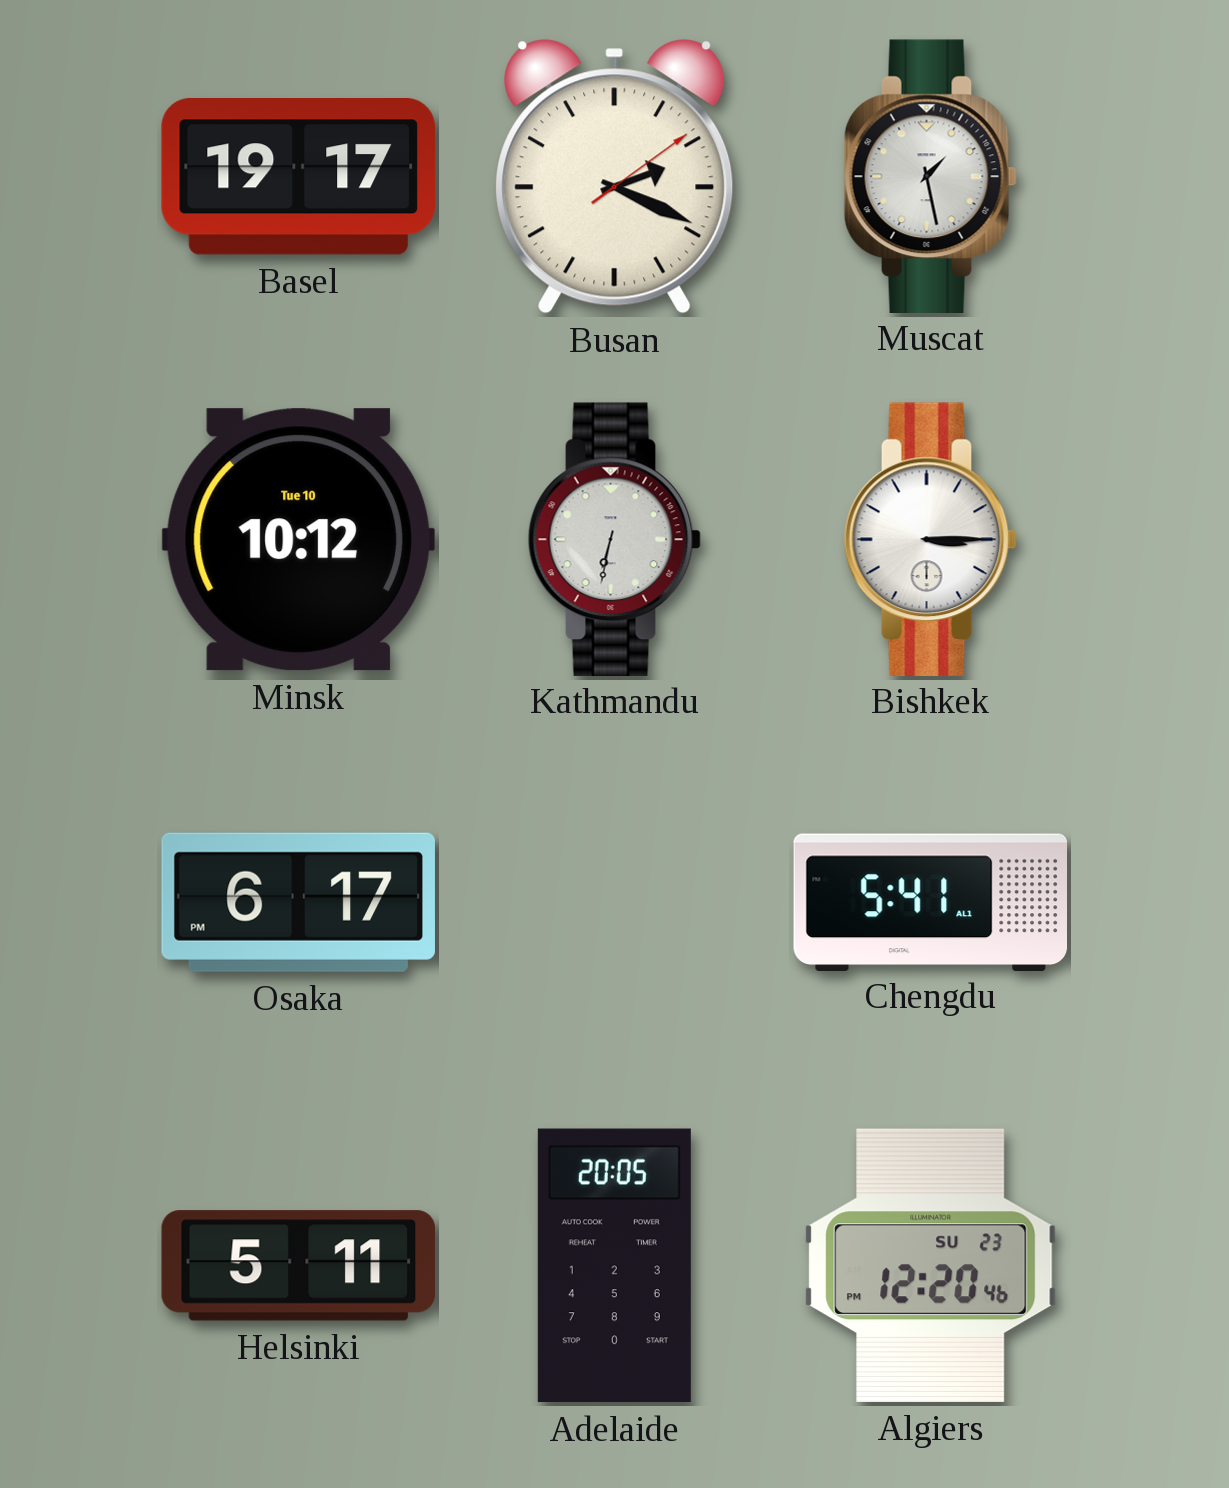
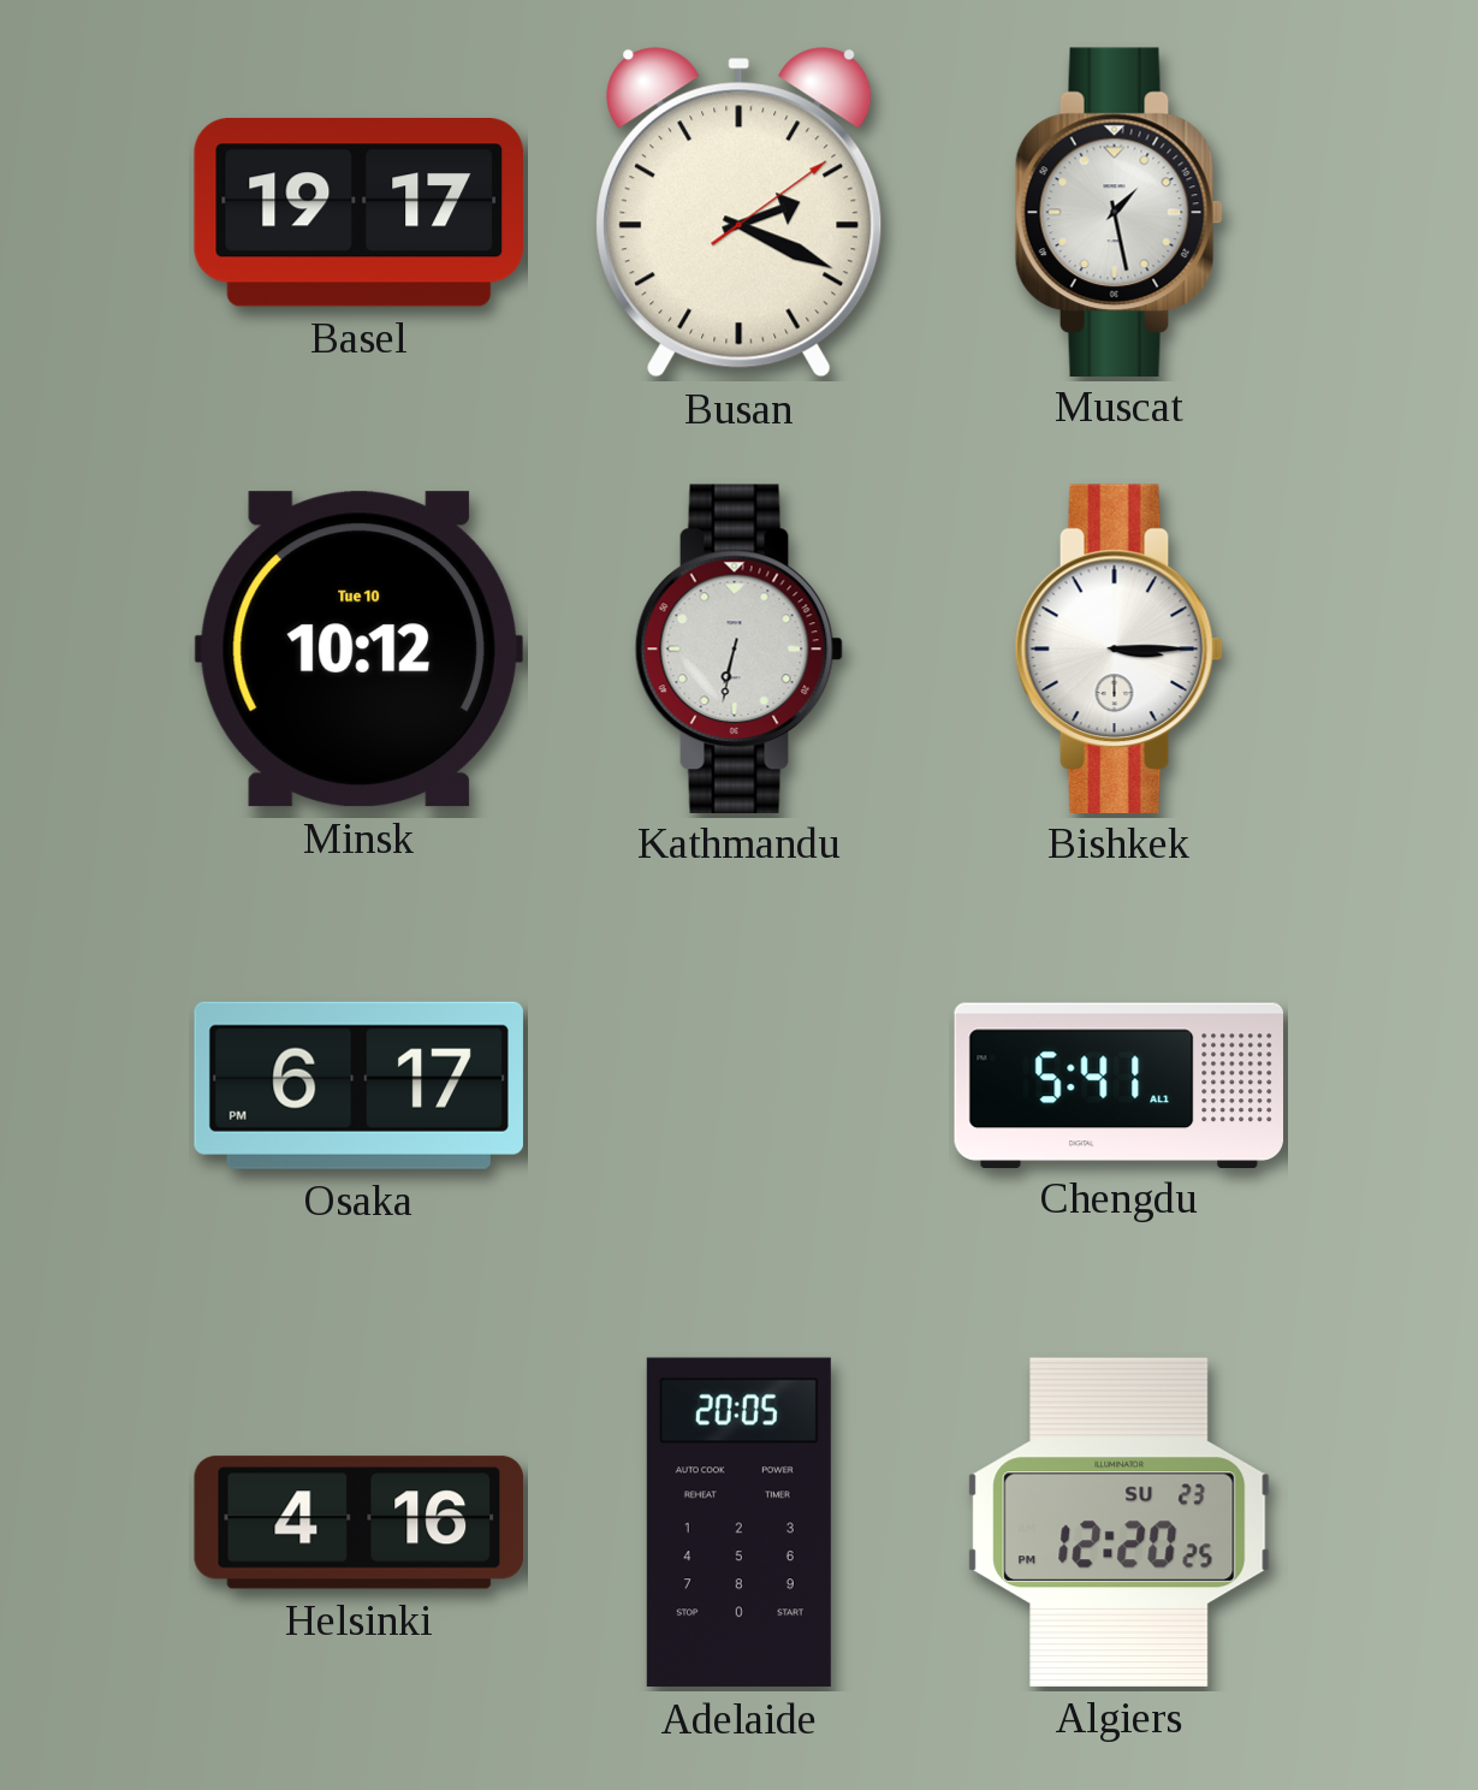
Helsinki: 5:11 -> 4:16
Algiers: 12:20:46 PM -> 12:20:25 PM
